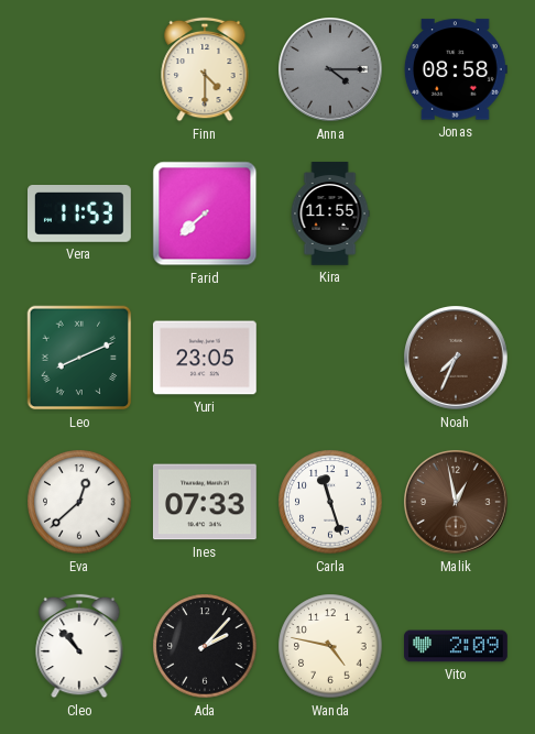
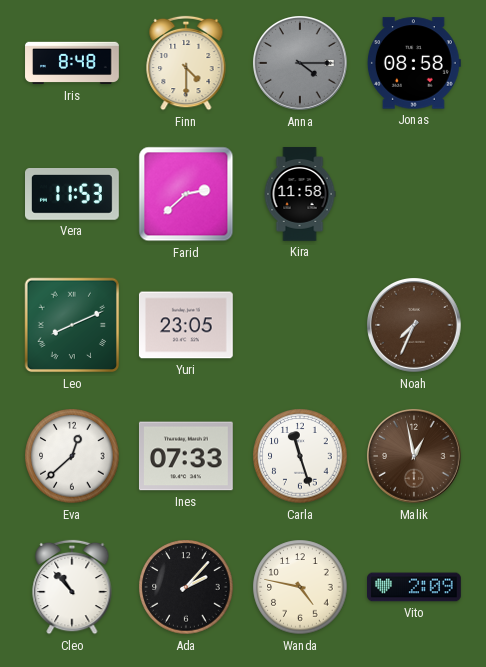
Iris: none -> 8:48
Farid: 7:38 -> 2:38
Kira: 11:55 -> 11:58
